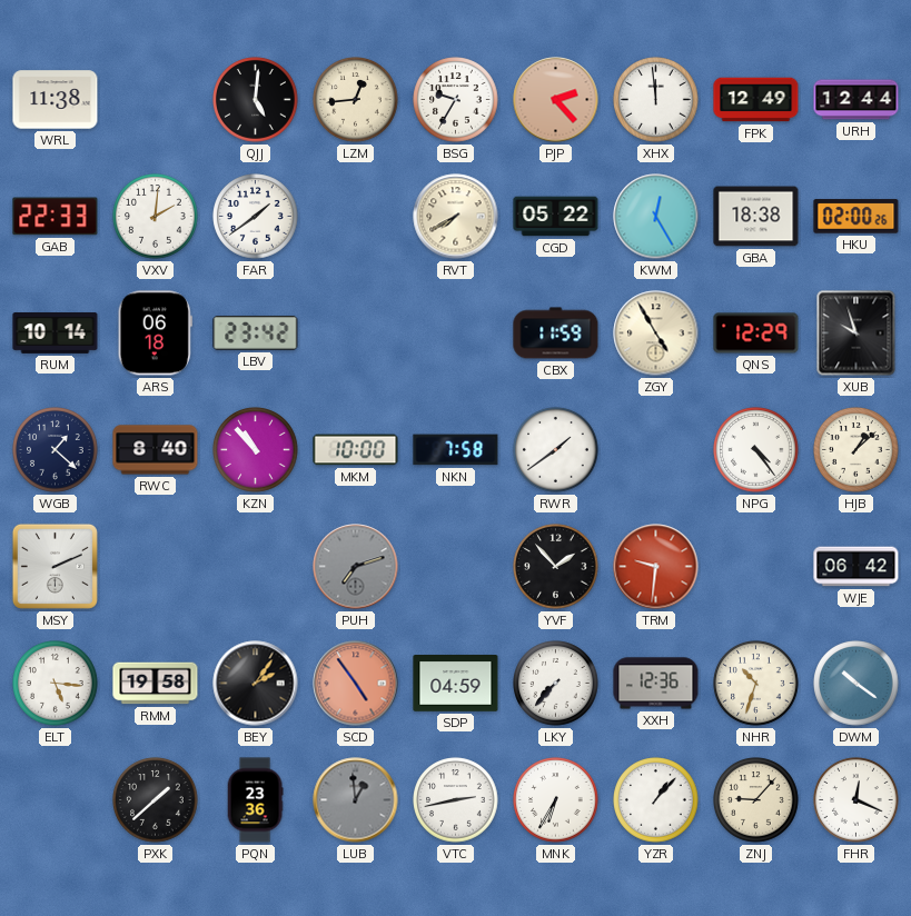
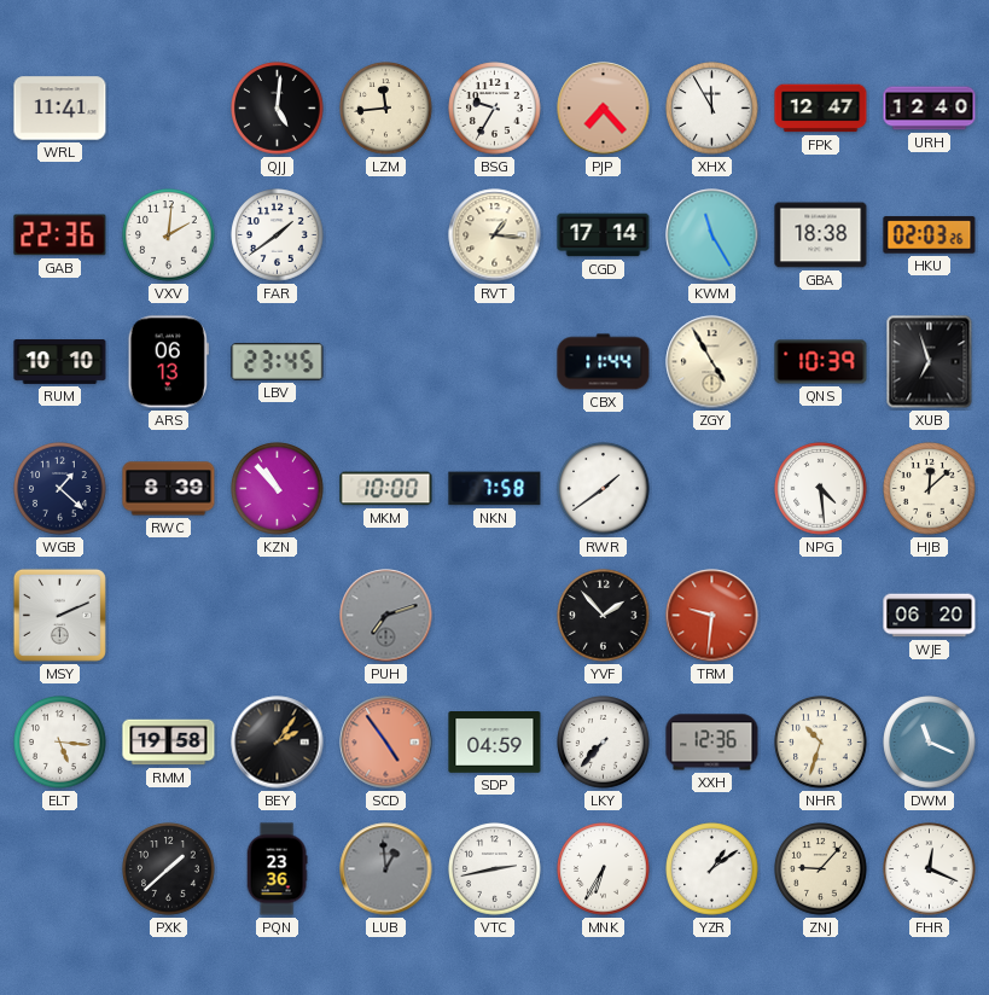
WRL: 11:38 -> 11:41
LZM: 12:44 -> 11:44
PJP: 2:23 -> 7:23
XHX: 11:59 -> 11:55
FPK: 12:49 -> 12:47
URH: 12:44 -> 12:40
GAB: 22:33 -> 22:36
RVT: 7:40 -> 1:16
CGD: 05:22 -> 17:14
KWM: 12:25 -> 11:25
HKU: 02:00 -> 02:03
RUM: 10:14 -> 10:10
ARS: 06:18 -> 06:13
LBV: 23:42 -> 23:45
CBX: 11:59 -> 11:44
QNS: 12:29 -> 10:39
XUB: 9:57 -> 6:57
RWC: 8:40 -> 8:39
NPG: 4:24 -> 4:29
HJB: 1:08 -> 12:08
WJE: 06:42 -> 06:20
DWM: 10:21 -> 11:19
YZR: 1:07 -> 1:09
